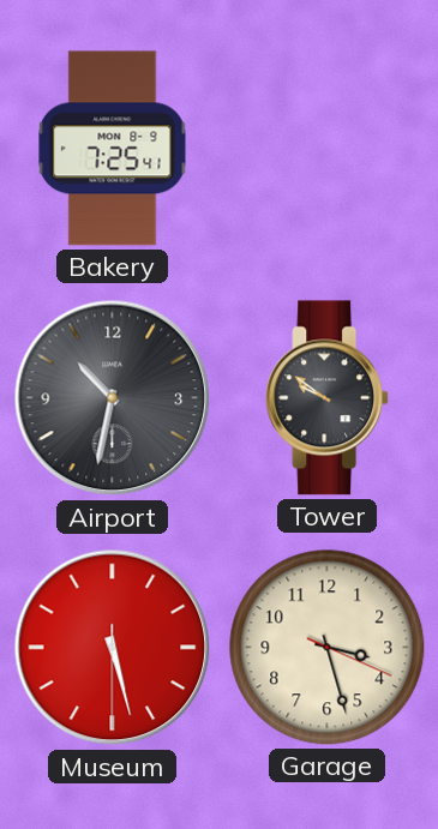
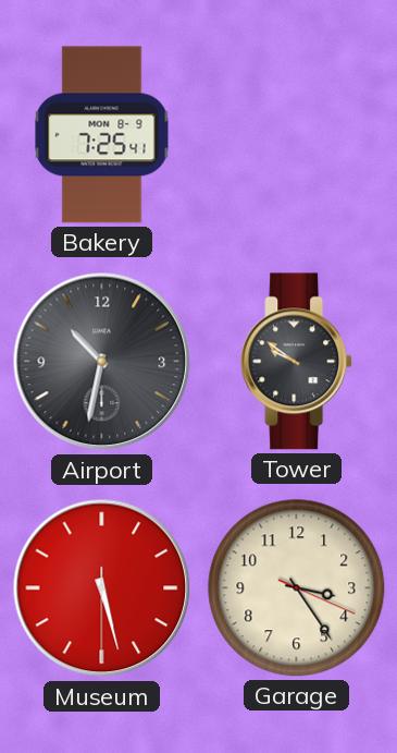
Garage: 3:27 -> 3:24
